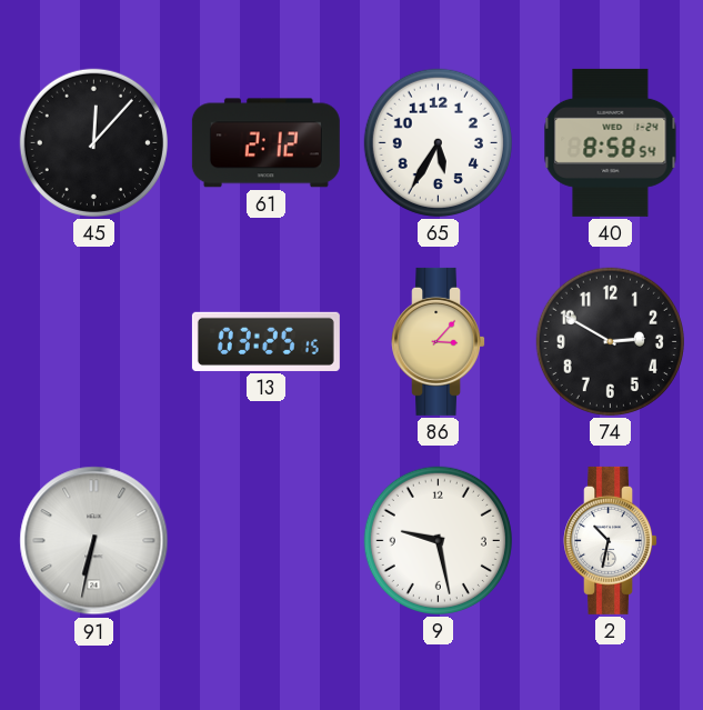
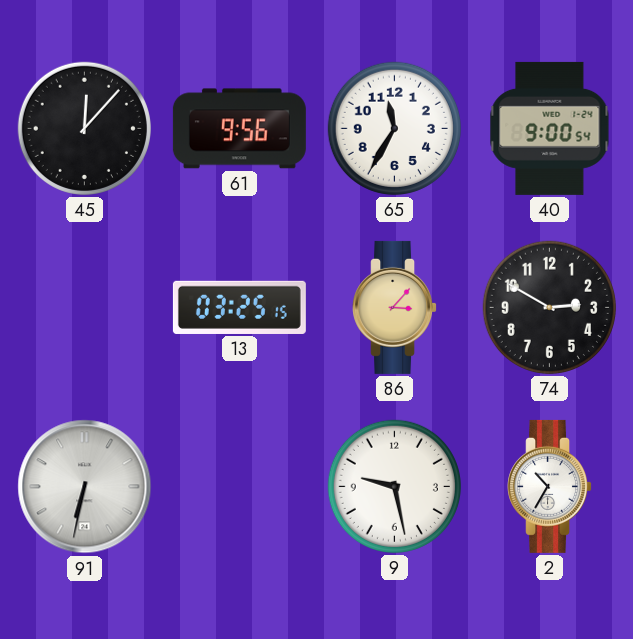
61: 2:12 -> 9:56
65: 5:35 -> 11:35
40: 8:58 -> 9:00
2: 10:32 -> 10:35
